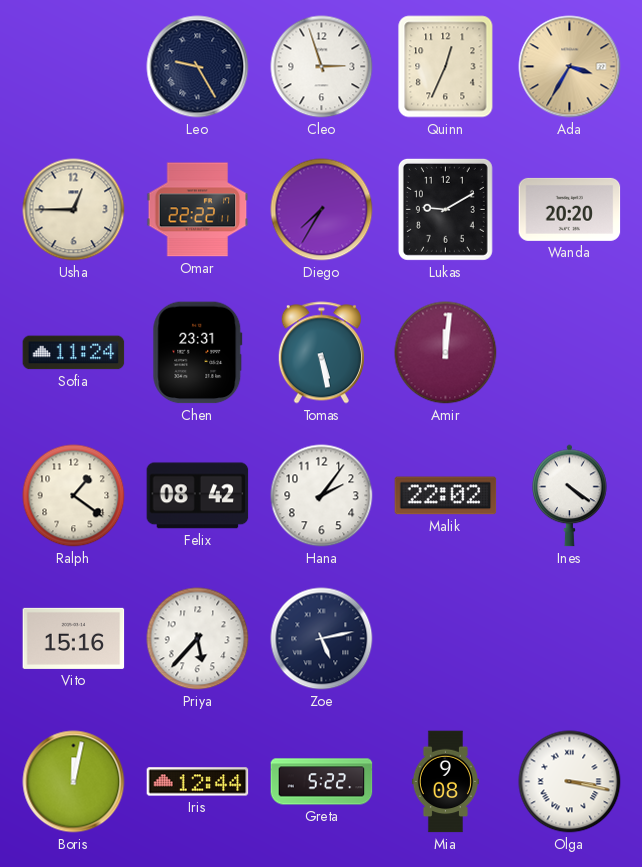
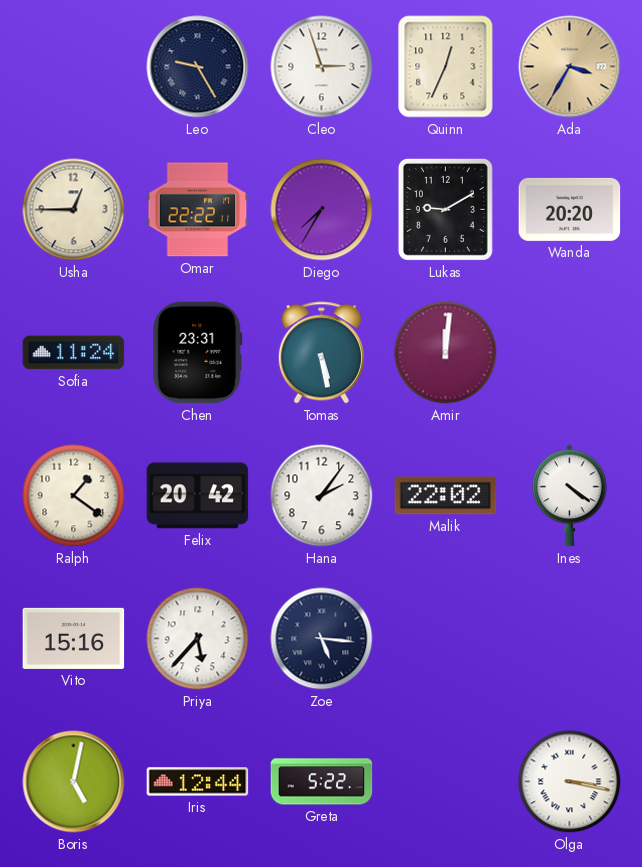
Felix: 08:42 -> 20:42
Zoe: 5:13 -> 5:16
Boris: 12:02 -> 5:02
Mia: 9:08 -> none
